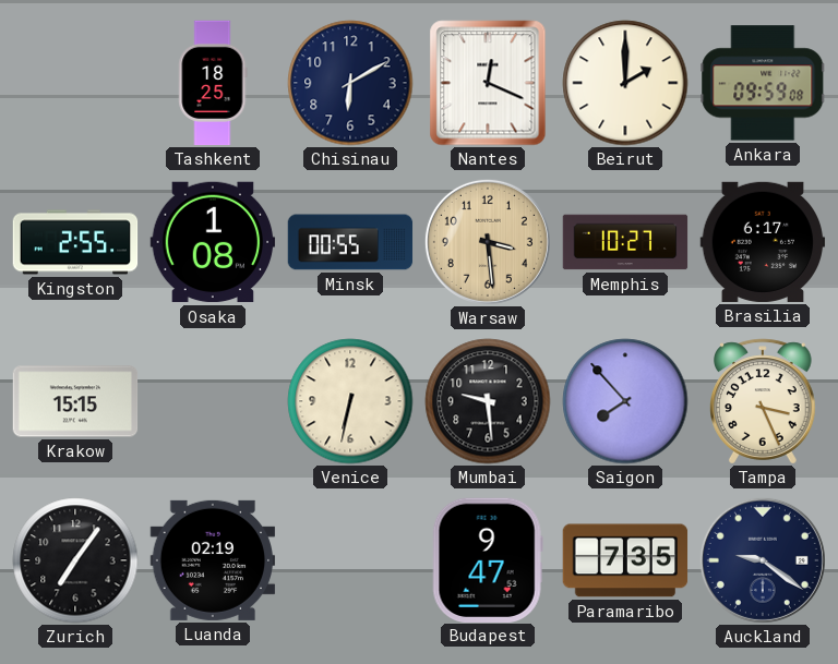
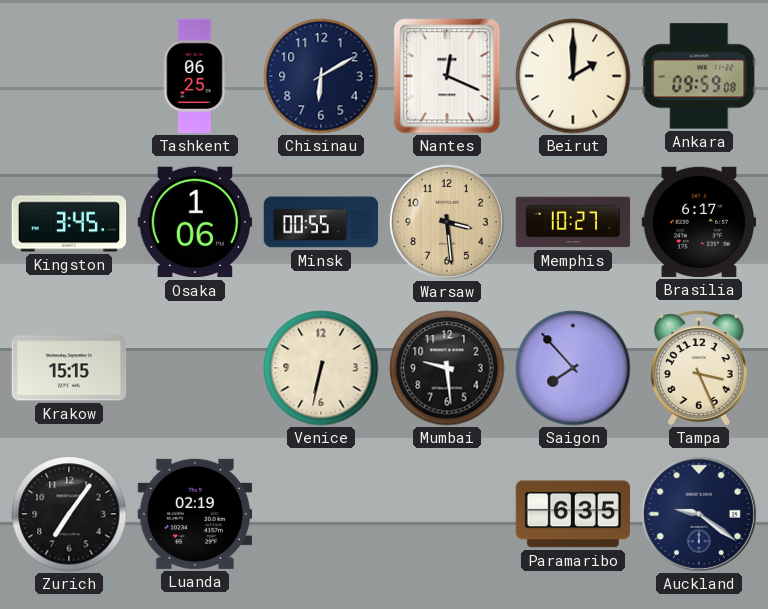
Tashkent: 18:25 -> 06:25
Kingston: 2:55 -> 3:45
Osaka: 1:08 -> 1:06
Budapest: 9:47 -> none
Paramaribo: 7:35 -> 6:35
